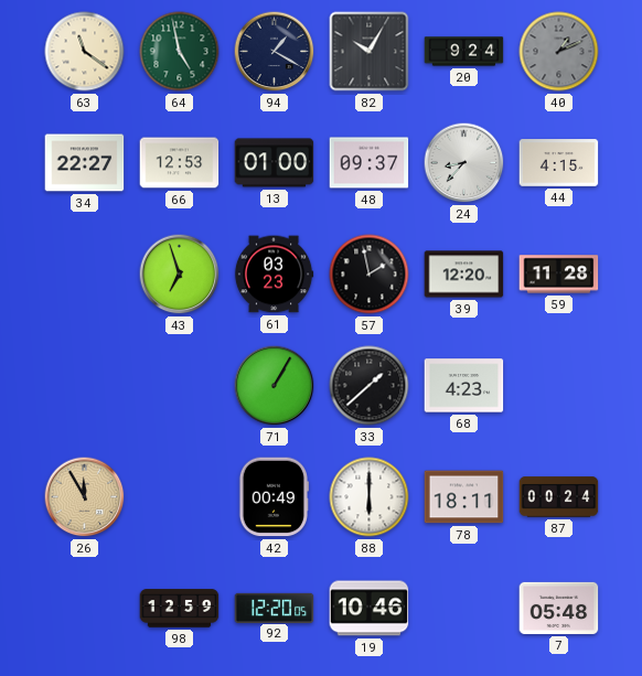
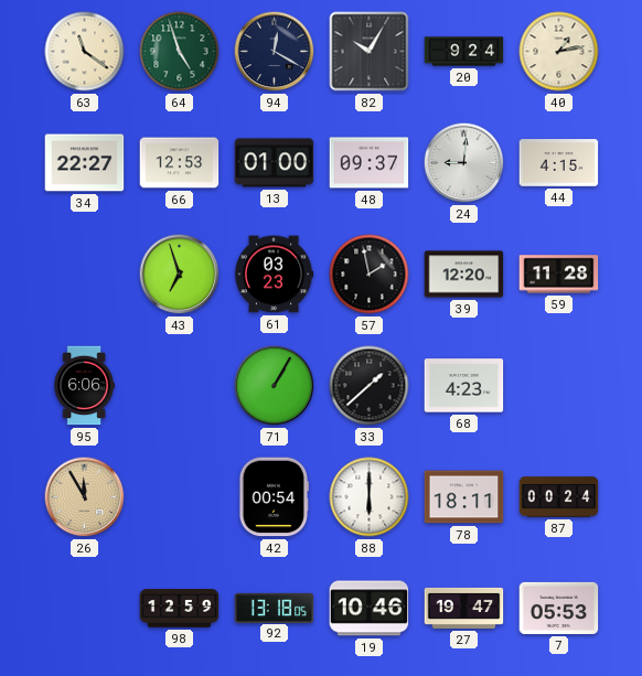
64: 4:58 -> 4:57
94: 1:20 -> 12:20
40: 1:11 -> 1:13
40 dial: grey -> cream
24: 8:37 -> 9:01
95: none -> 6:06
42: 00:49 -> 00:54
92: 12:20 -> 13:18
27: none -> 19:47
7: 05:48 -> 05:53
